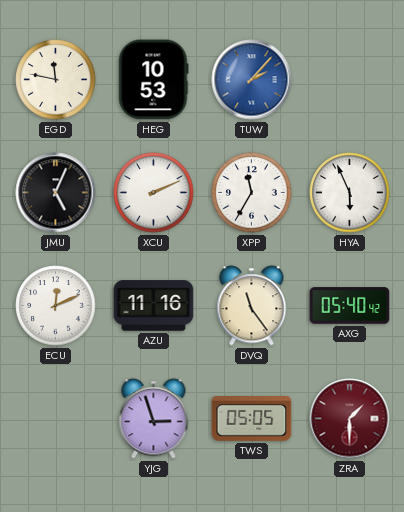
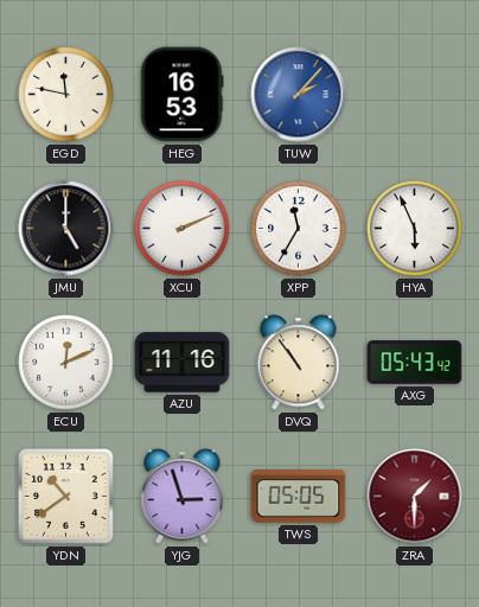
HEG: 10:53 -> 16:53
JMU: 5:04 -> 5:00
DVQ: 11:24 -> 10:54
AXG: 05:40 -> 05:43
YDN: none -> 10:39
